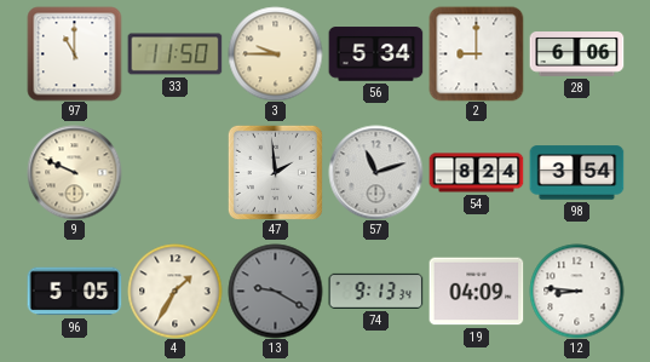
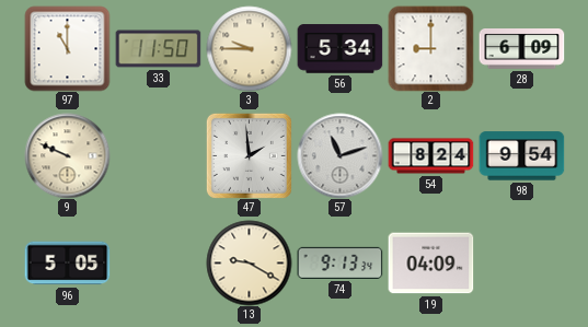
28: 6:06 -> 6:09
98: 3:54 -> 9:54
4: 1:35 -> none
13 dial: grey -> cream
12: 8:46 -> none
